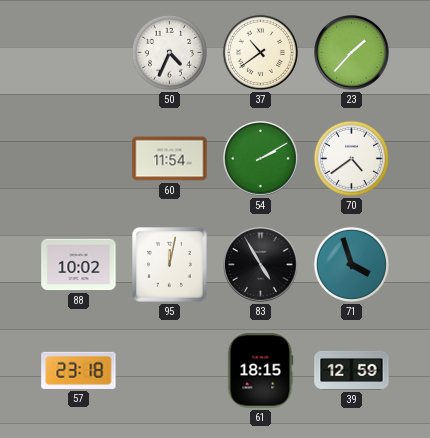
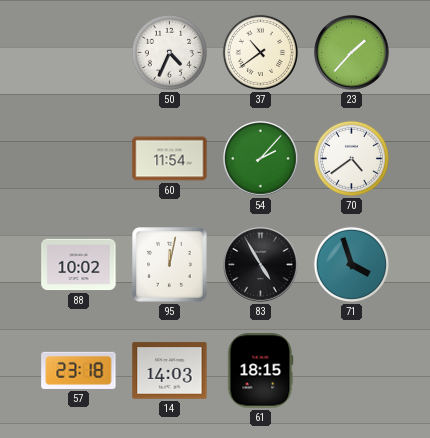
54: 2:10 -> 2:07
14: none -> 14:03
39: 12:59 -> none
